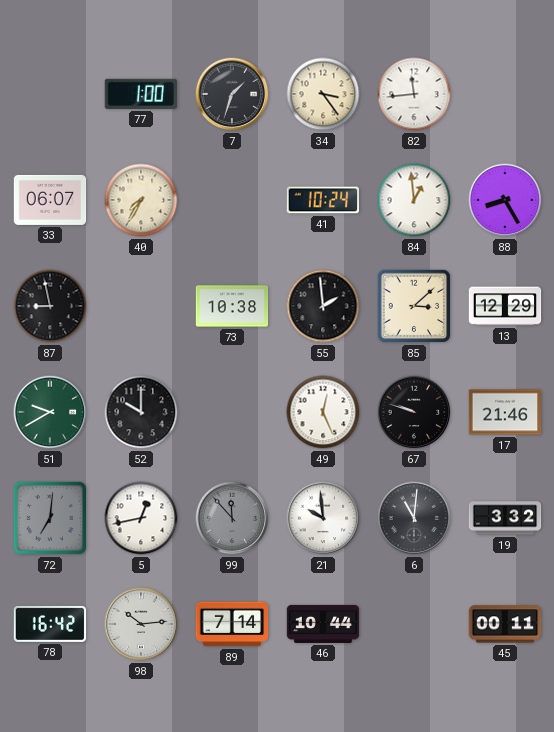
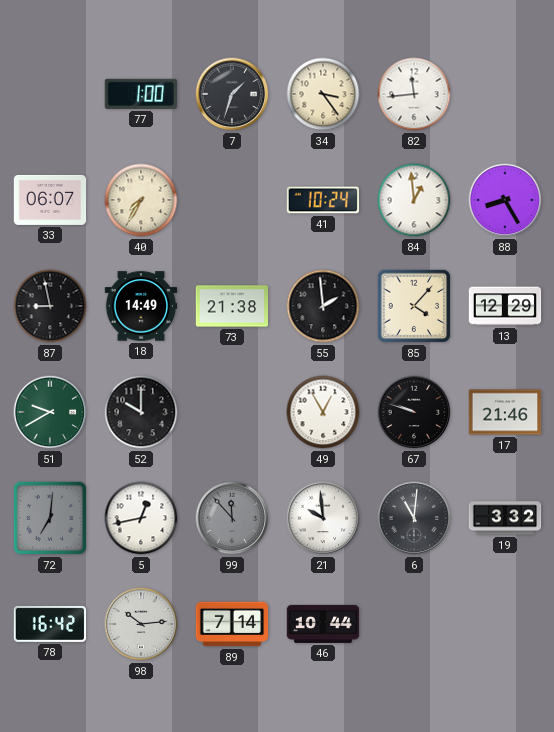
18: none -> 14:49
73: 10:38 -> 21:38
85: 3:08 -> 4:07
49: 12:26 -> 12:55
45: 00:11 -> none
